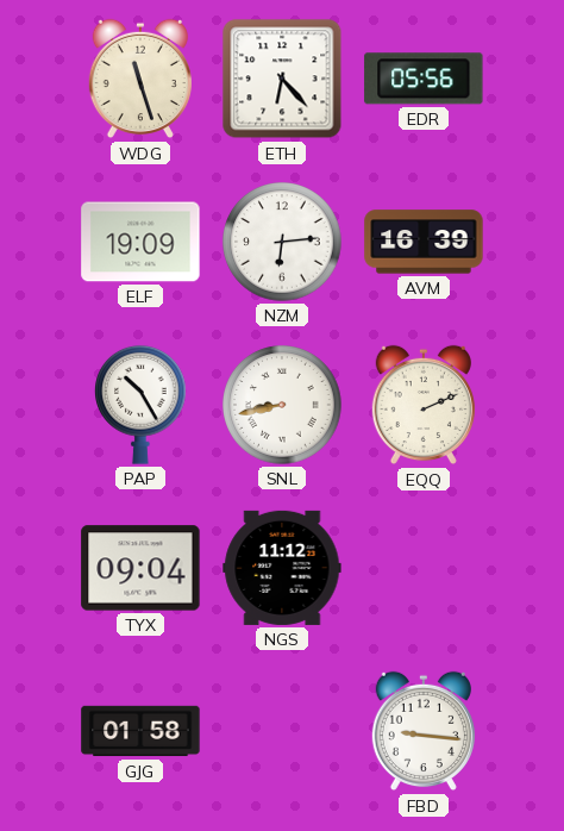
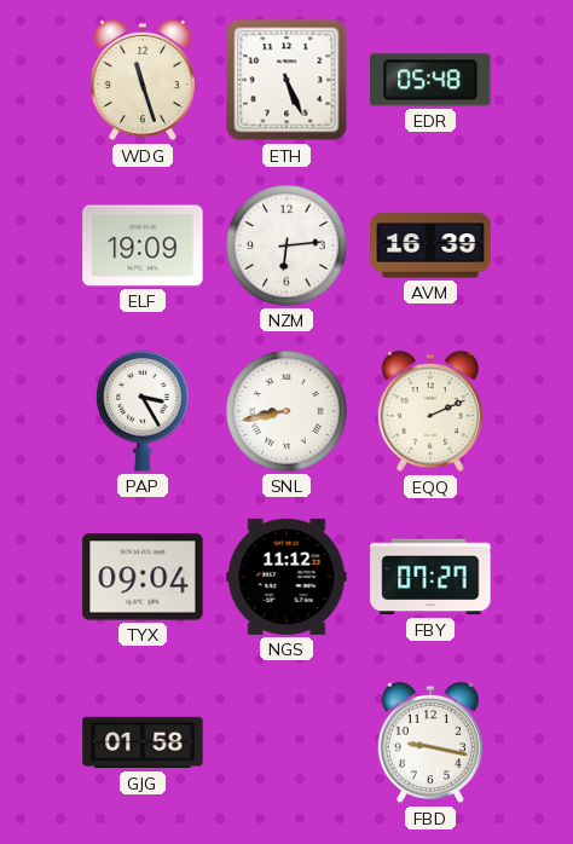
ETH: 6:23 -> 5:26
EDR: 05:56 -> 05:48
PAP: 10:25 -> 3:25
FBY: none -> 07:27
FBD: 9:16 -> 9:17
